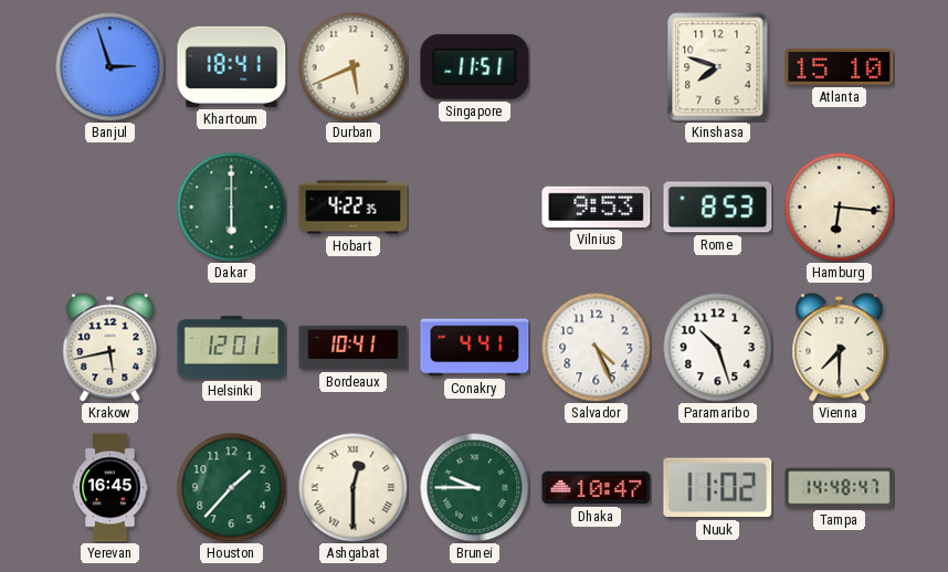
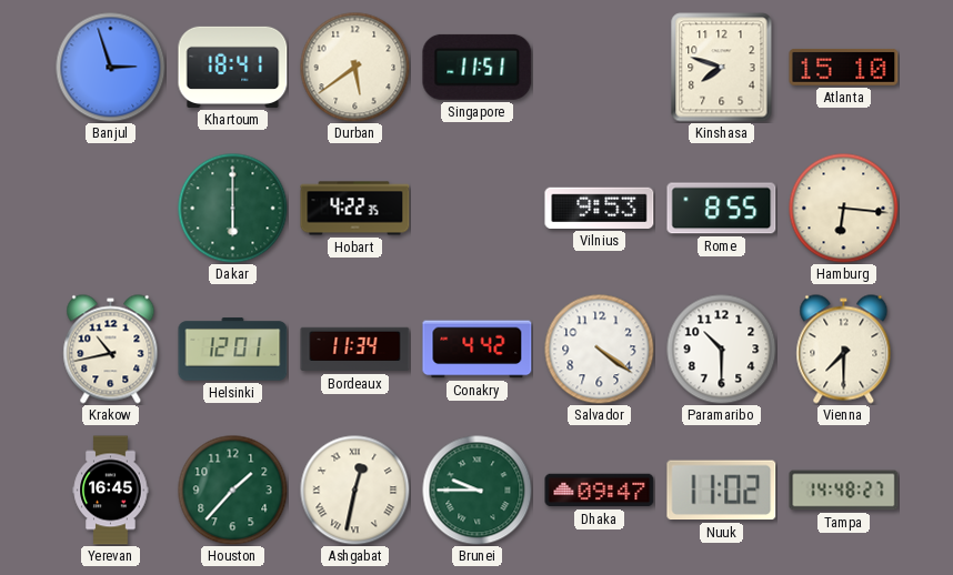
Durban: 5:41 -> 5:39
Rome: 8:53 -> 8:55
Krakow: 5:43 -> 10:43
Bordeaux: 10:41 -> 11:34
Conakry: 4:41 -> 4:42
Salvador: 4:26 -> 4:21
Paramaribo: 10:27 -> 10:30
Ashgabat: 12:30 -> 12:32
Dhaka: 10:47 -> 09:47
Tampa: 14:48:47 -> 14:48:27
